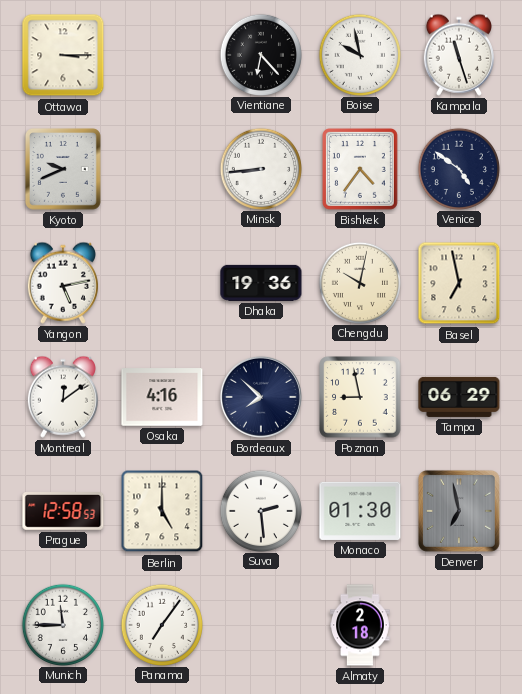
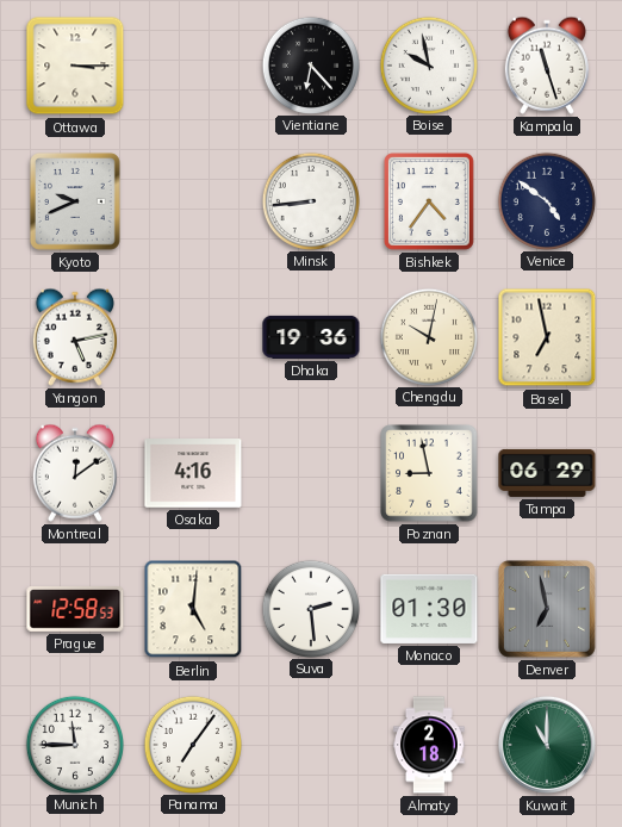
Bordeaux: 7:52 -> none
Berlin: 5:00 -> 5:01
Kuwait: none -> 11:00
